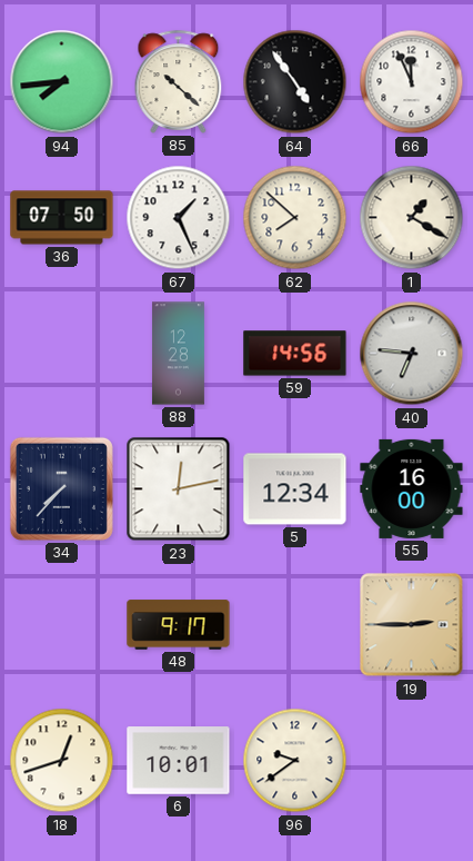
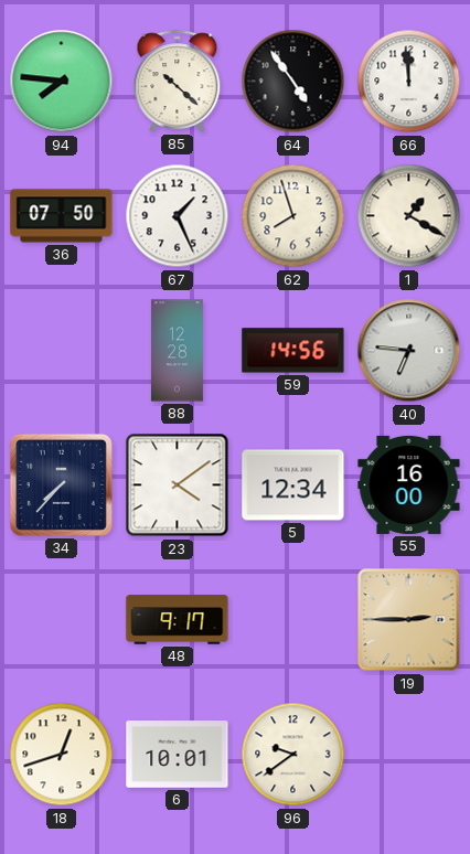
94: 7:44 -> 7:46
66: 11:56 -> 11:59
62: 7:52 -> 7:57
23: 12:13 -> 4:09
